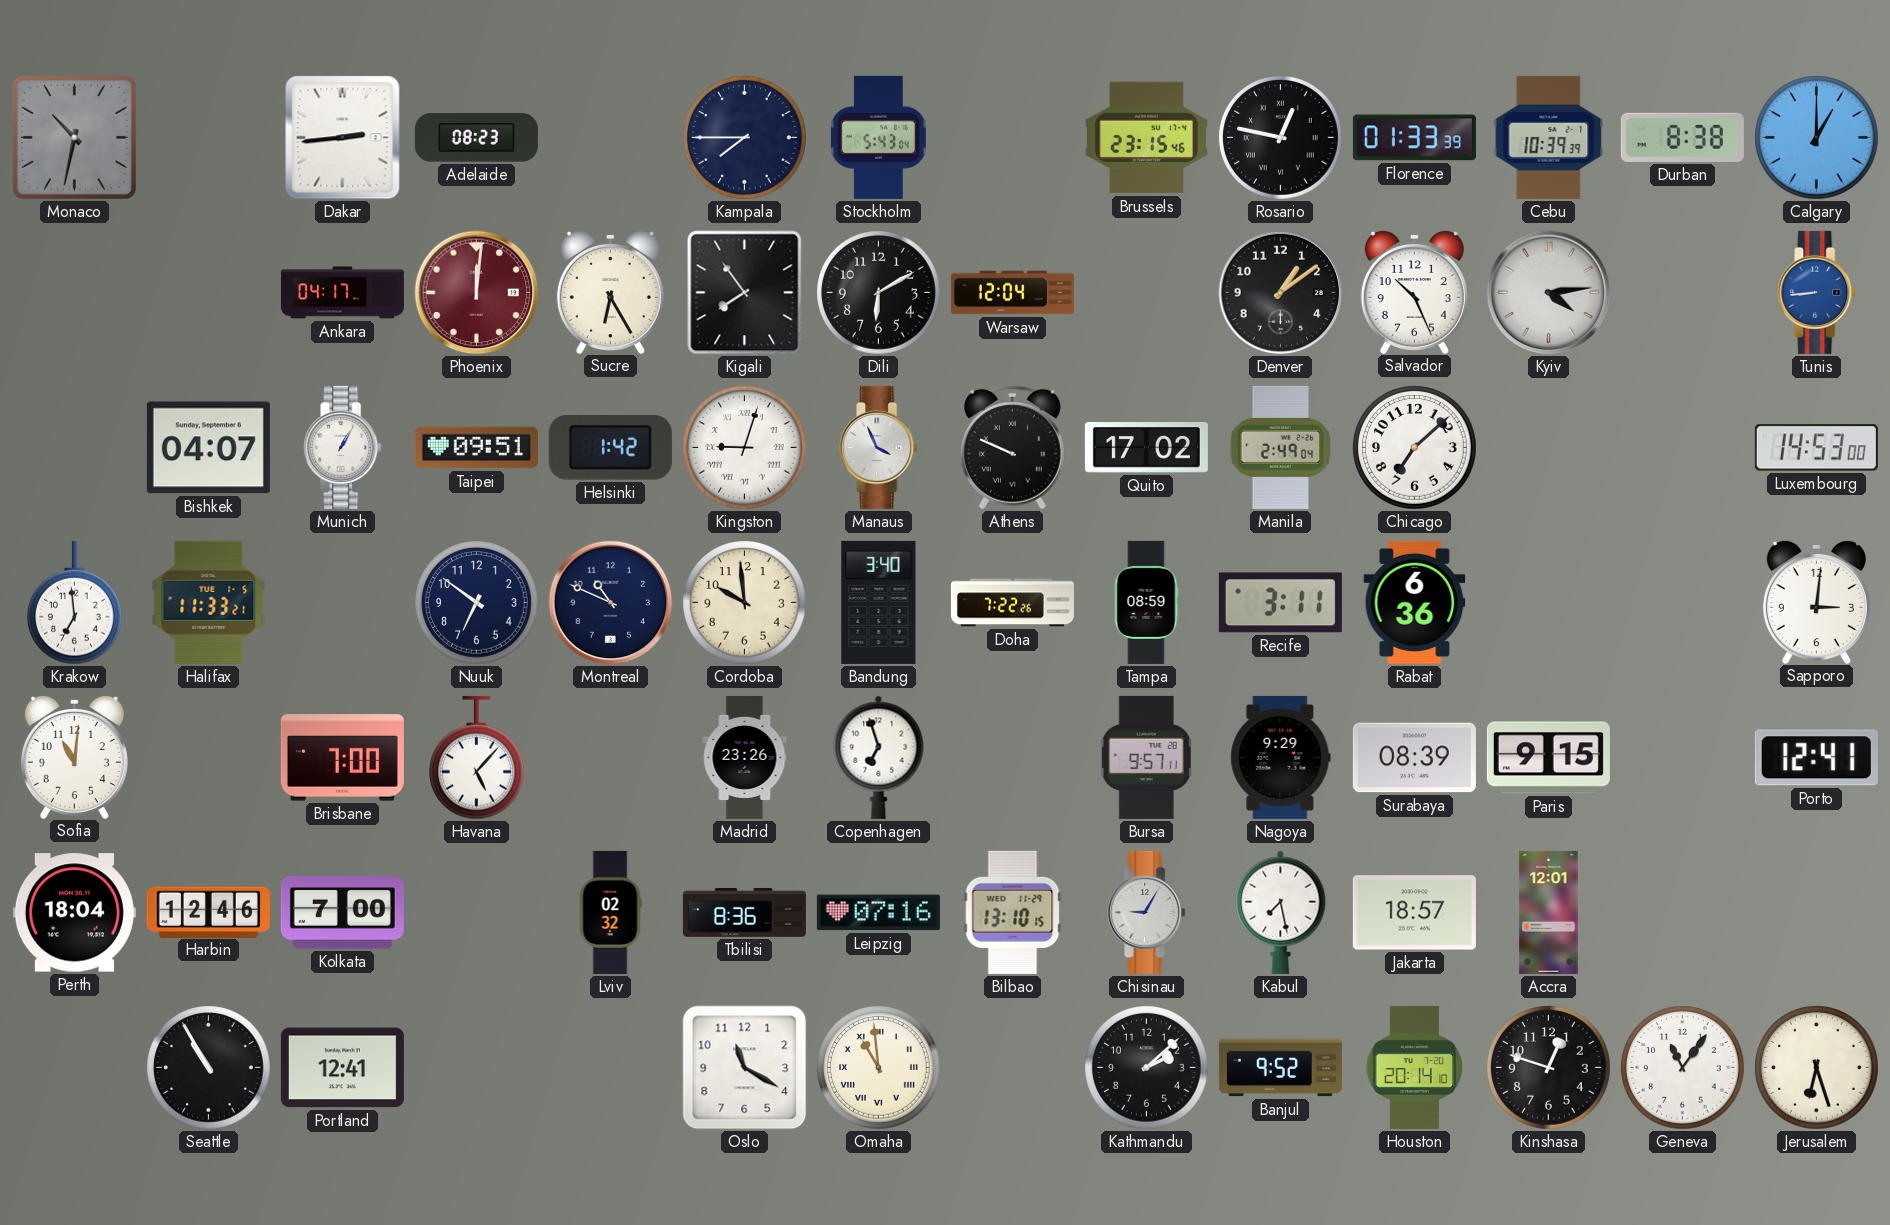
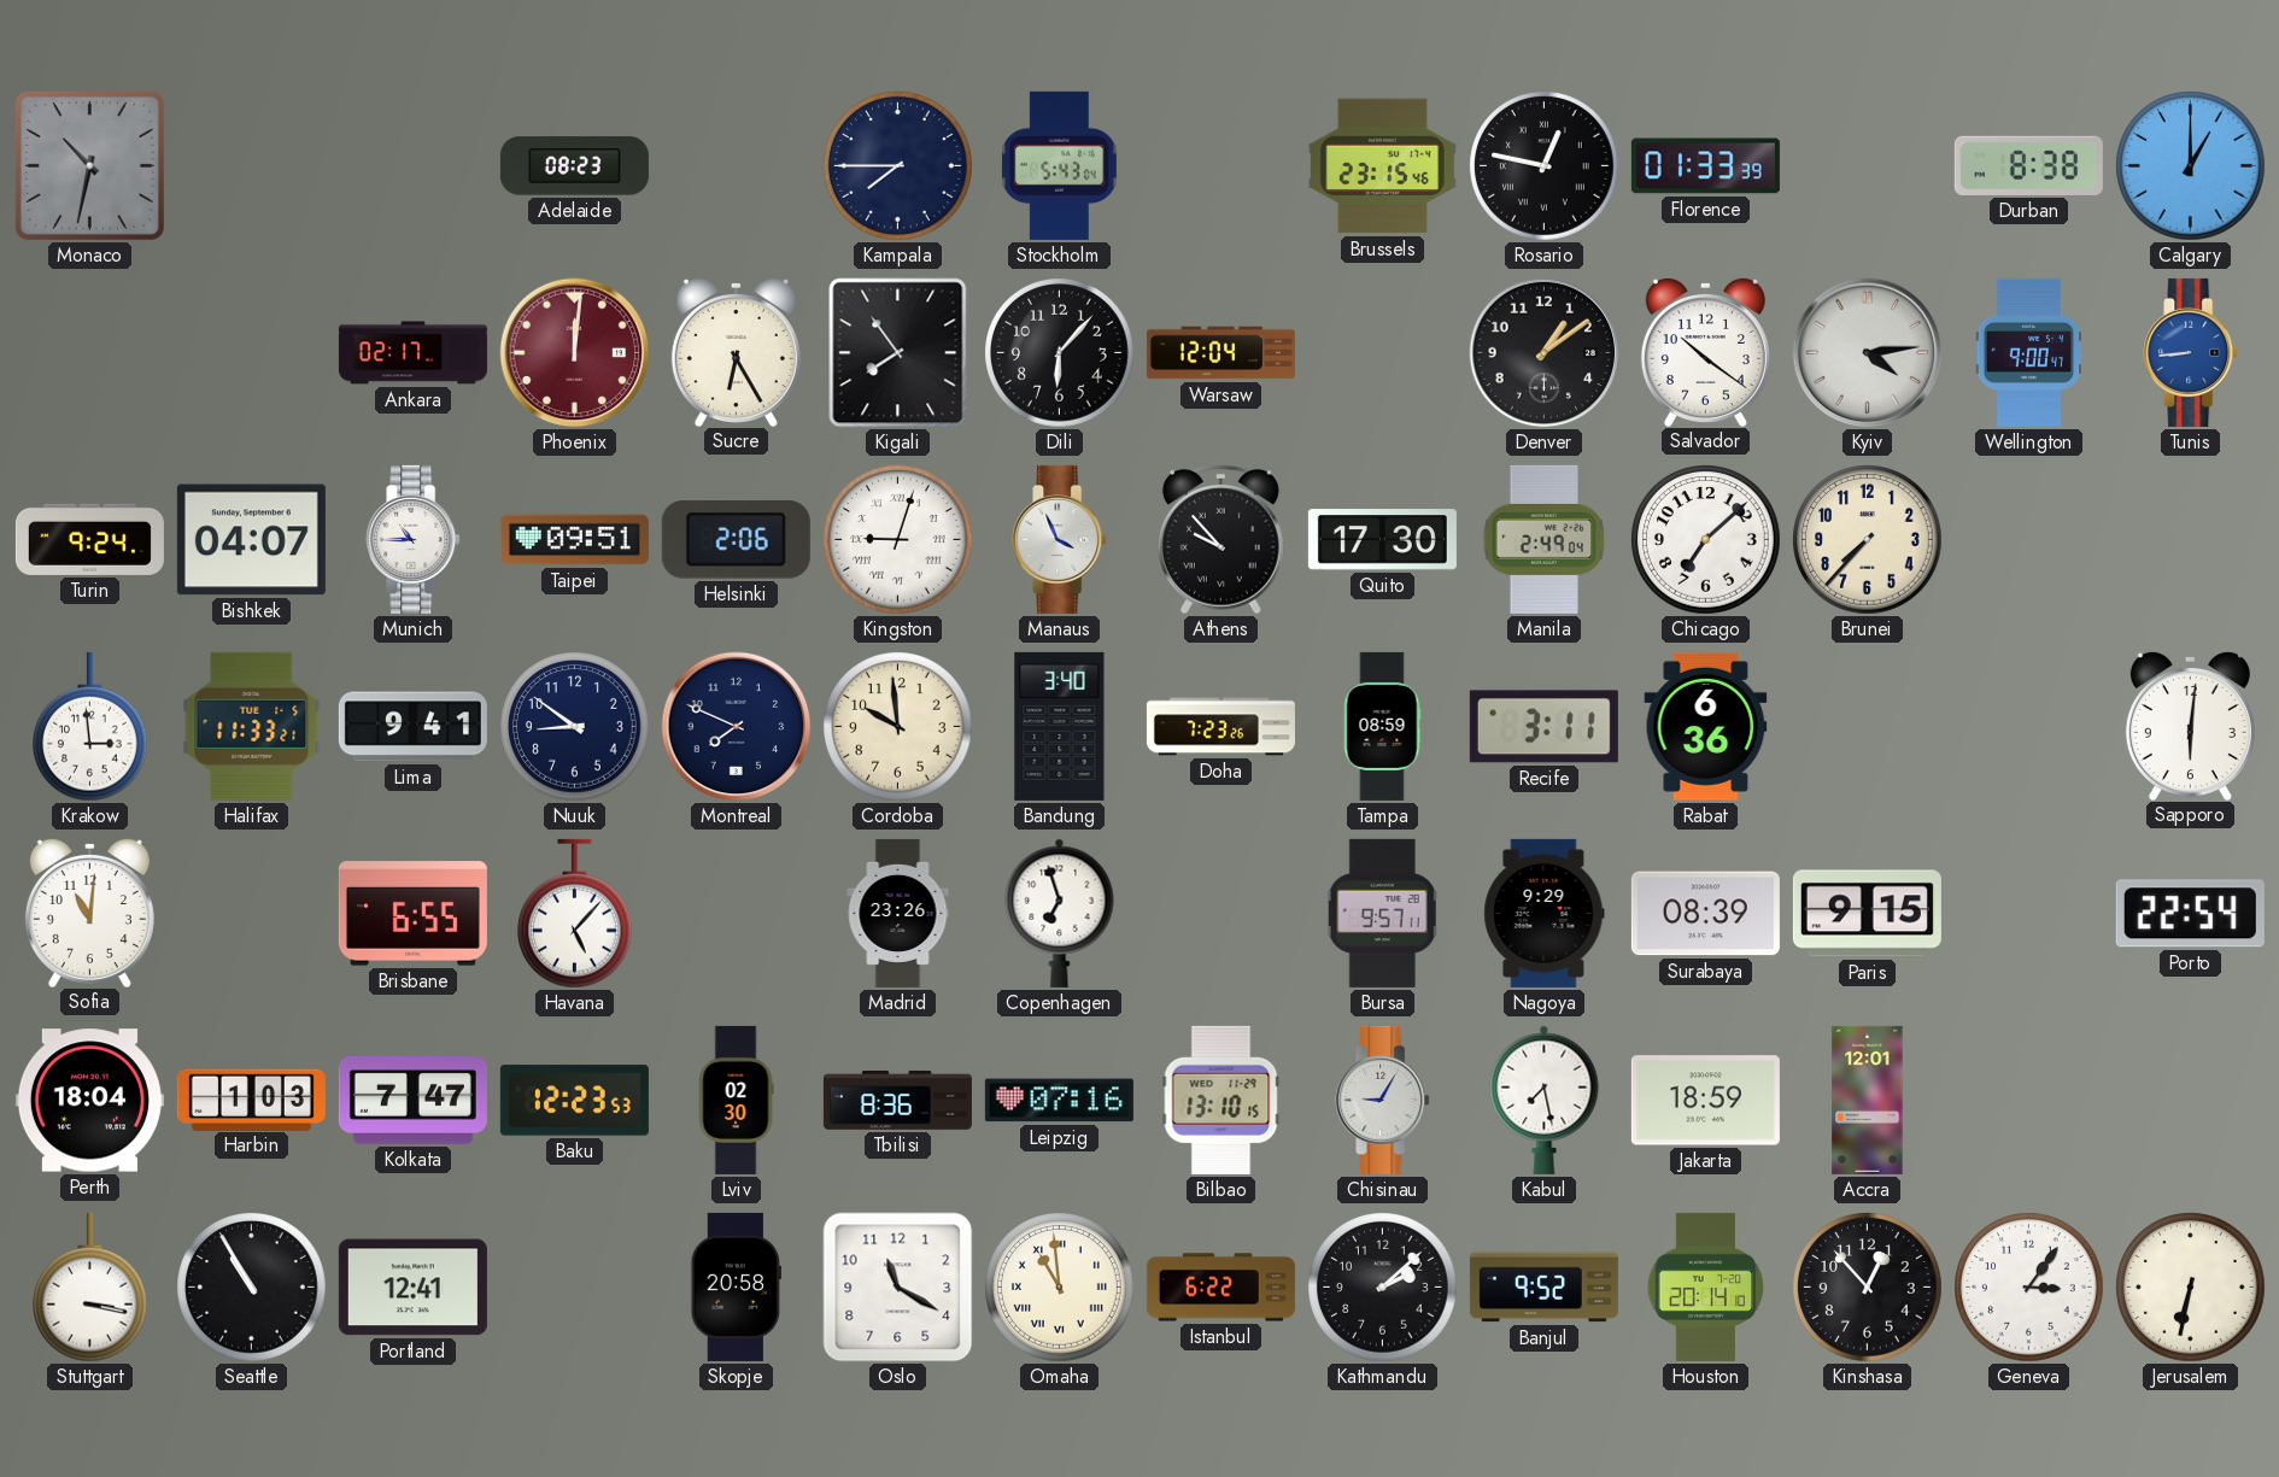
Dakar: 2:44 -> none
Cebu: 10:39 -> none
Ankara: 04:17 -> 02:17
Dili: 6:10 -> 6:07
Salvador: 10:26 -> 10:21
Wellington: none -> 9:00
Turin: none -> 9:24
Munich: 1:05 -> 10:45
Helsinki: 1:42 -> 2:06
Athens: 9:49 -> 9:53
Quito: 17:02 -> 17:30
Brunei: none -> 7:37
Luxembourg: 14:53 -> none
Krakow: 6:59 -> 2:59
Lima: none -> 9:41
Nuuk: 6:51 -> 8:51
Montreal: 10:49 -> 7:49
Doha: 7:22 -> 7:23
Sapporo: 3:01 -> 6:01
Brisbane: 7:00 -> 6:55
Porto: 12:41 -> 22:54
Harbin: 12:46 -> 1:03
Kolkata: 7:00 -> 7:47
Baku: none -> 12:23
Lviv: 02:32 -> 02:30
Jakarta: 18:57 -> 18:59
Stuttgart: none -> 3:17
Skopje: none -> 20:58
Istanbul: none -> 6:22
Kinshasa: 12:48 -> 12:53
Geneva: 11:06 -> 3:06
Jerusalem: 6:27 -> 6:32
